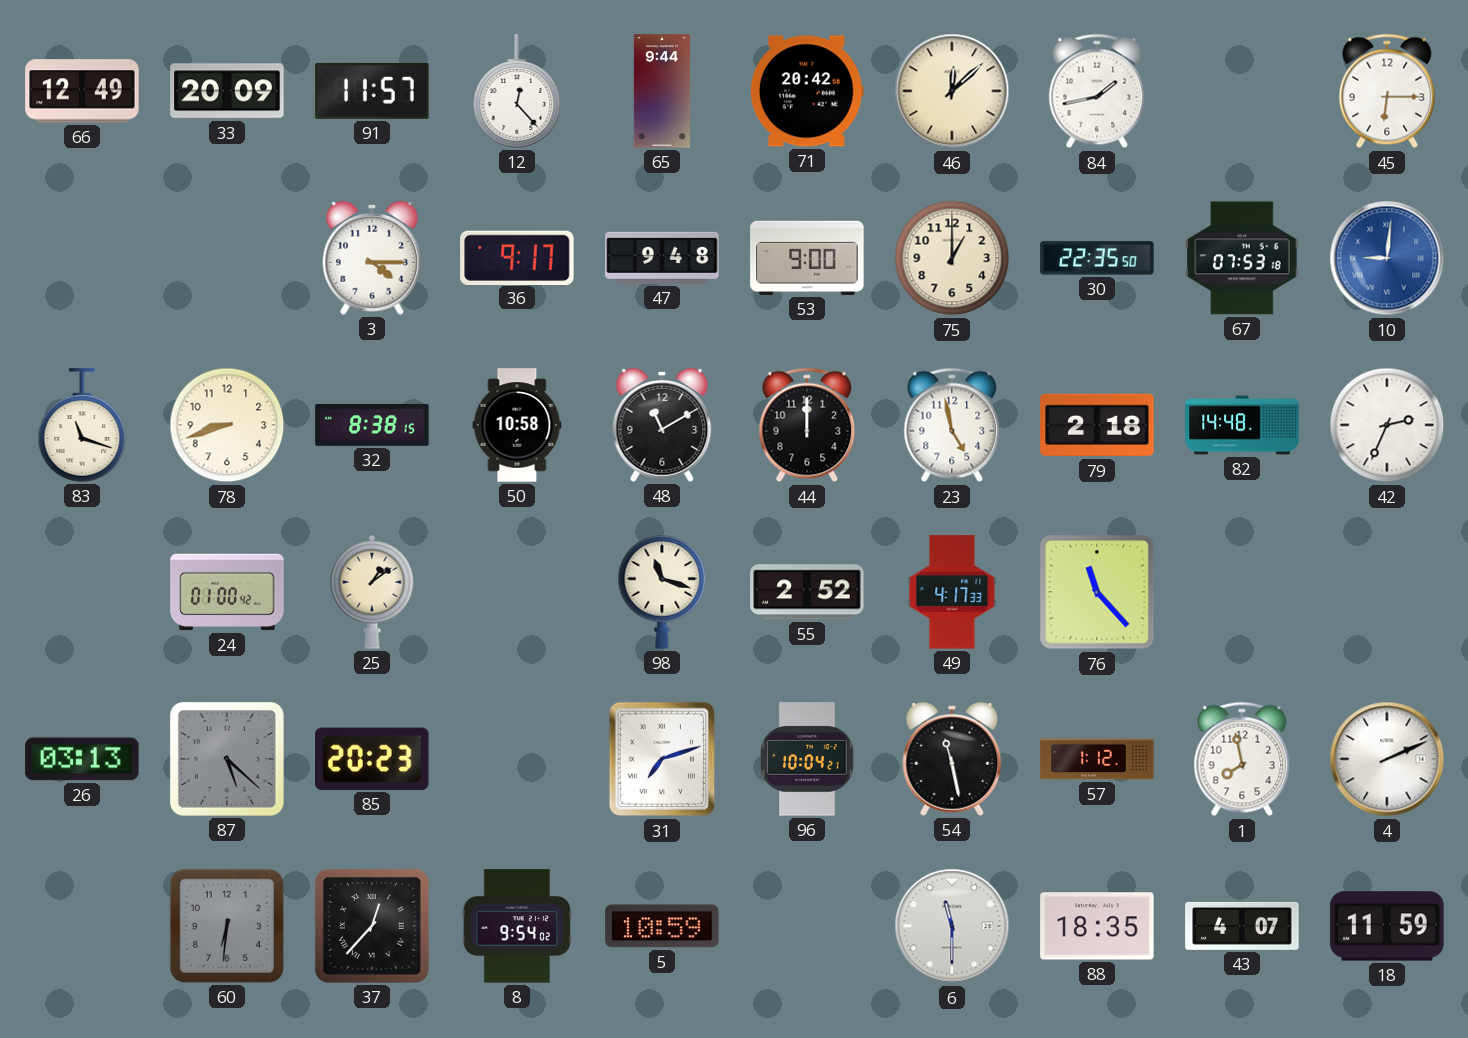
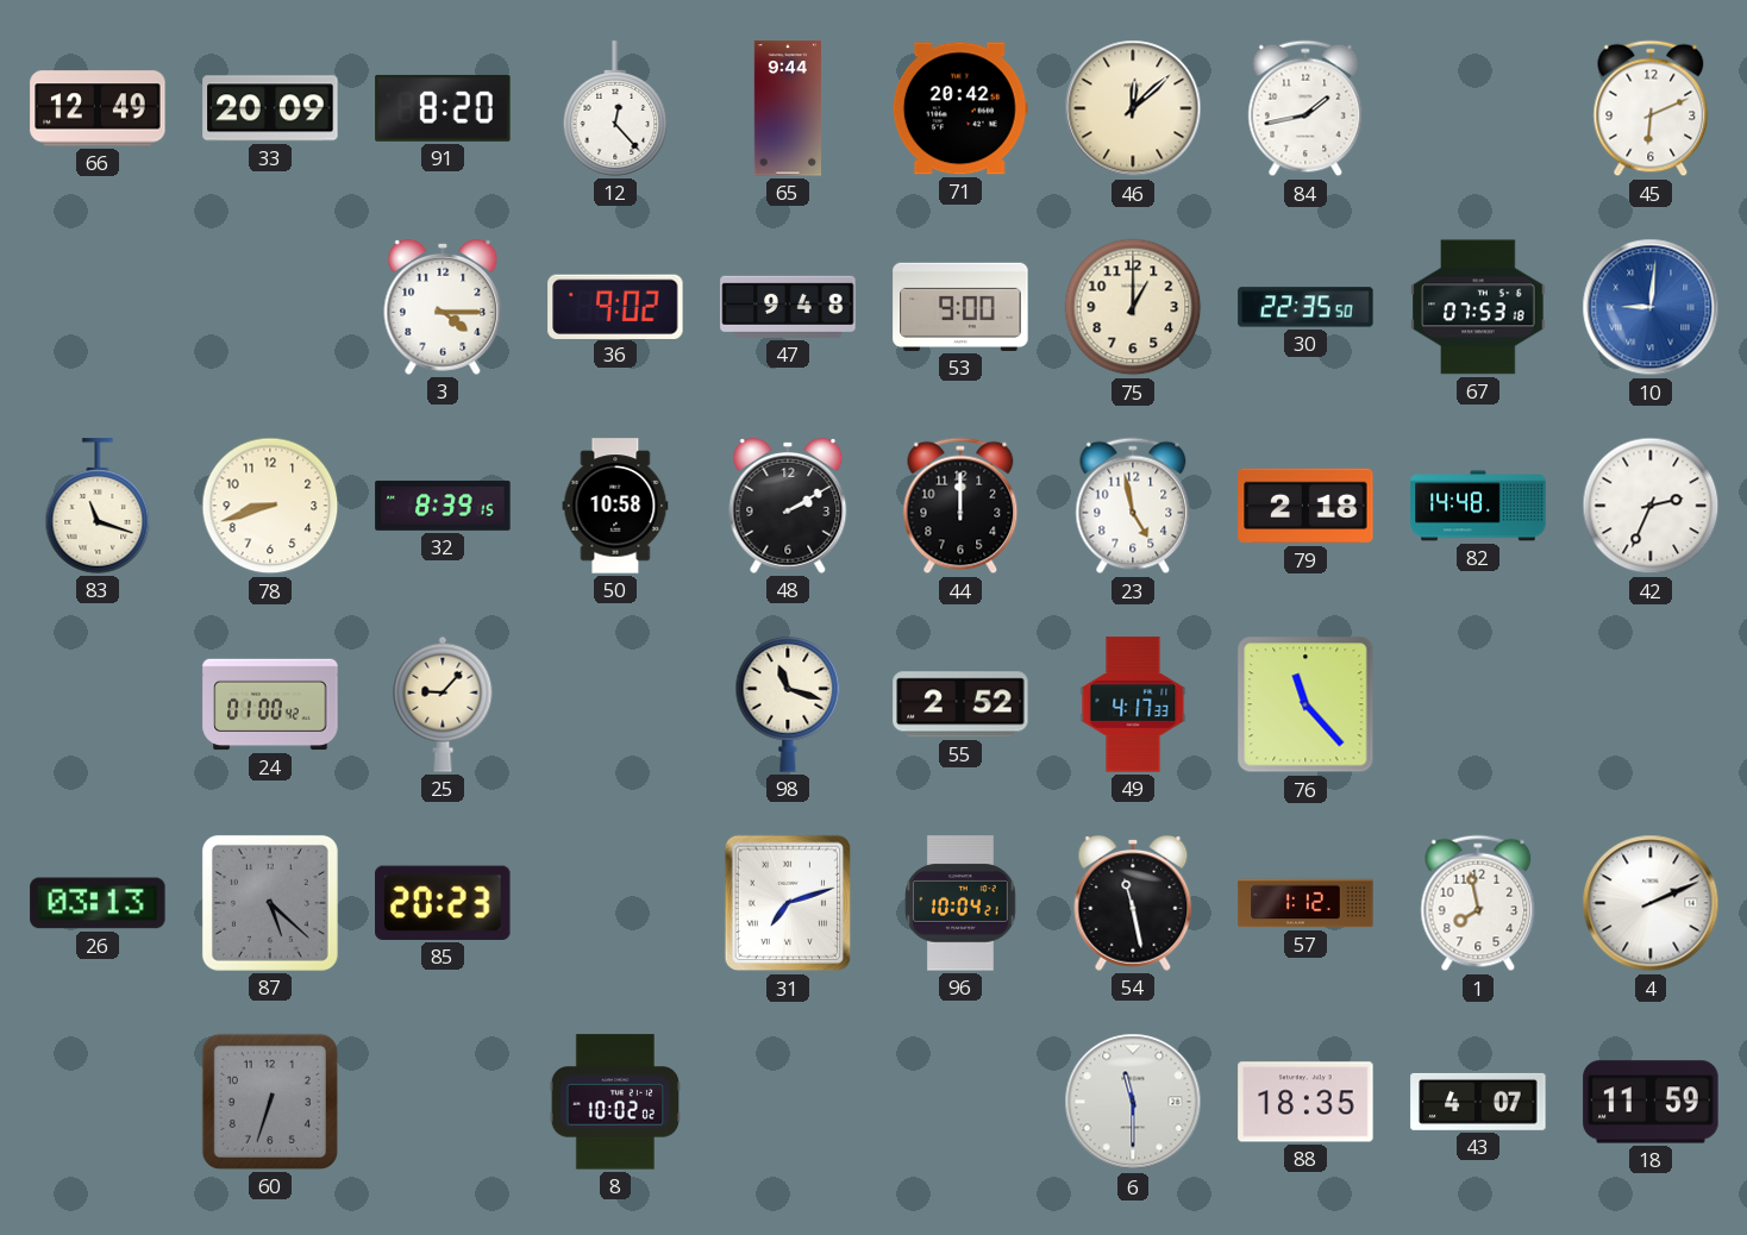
91: 11:57 -> 8:20
45: 6:15 -> 6:11
36: 9:17 -> 9:02
32: 8:38 -> 8:39
48: 11:10 -> 2:10
25: 1:09 -> 9:07
60: 6:31 -> 6:33
37: 12:37 -> none
8: 9:54 -> 10:02
5: 10:59 -> none
